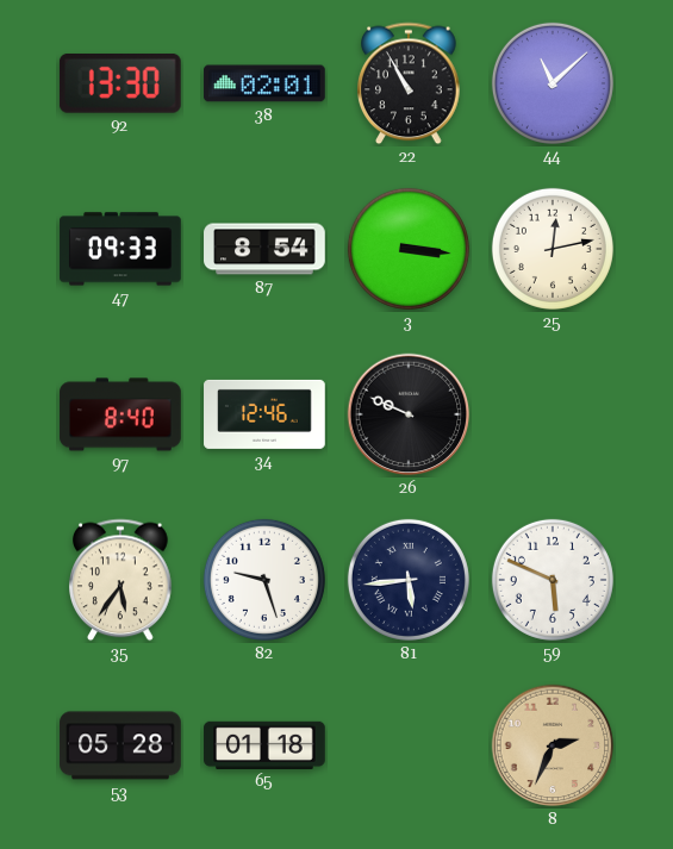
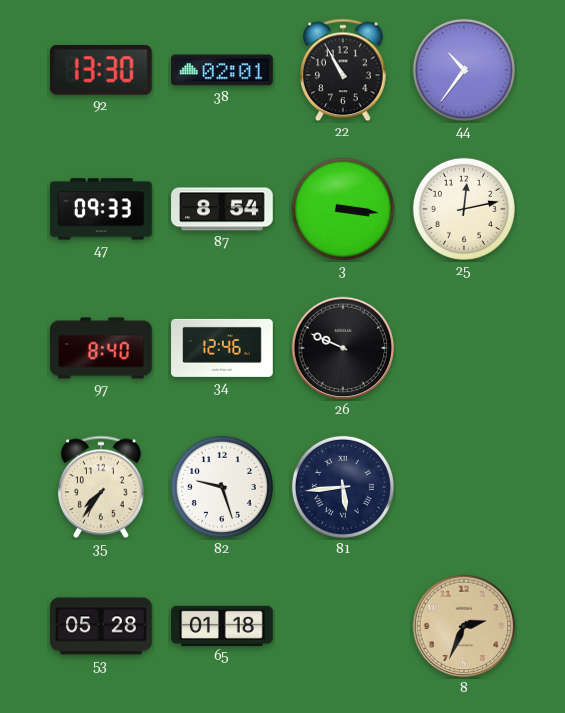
44: 11:08 -> 10:36
35: 5:36 -> 7:36
59: 5:49 -> none
